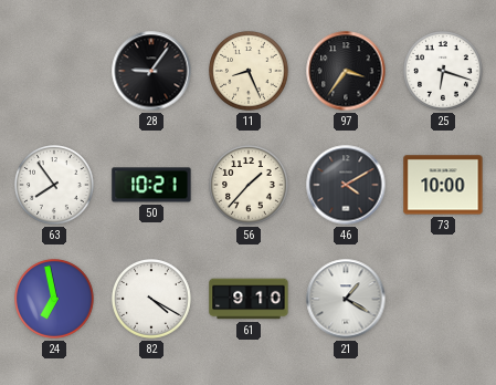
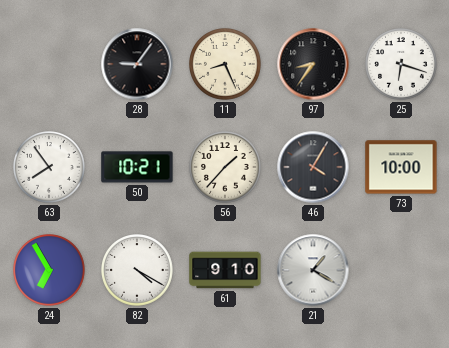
97: 3:36 -> 8:36
46: 4:10 -> 4:05
24: 6:58 -> 6:55
